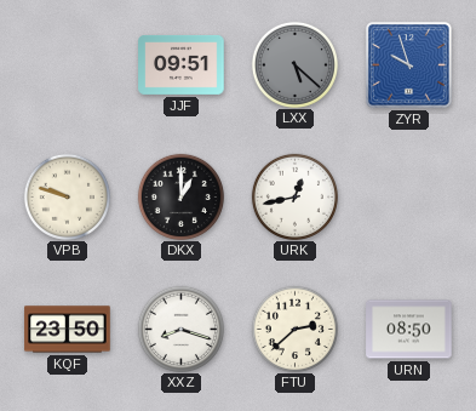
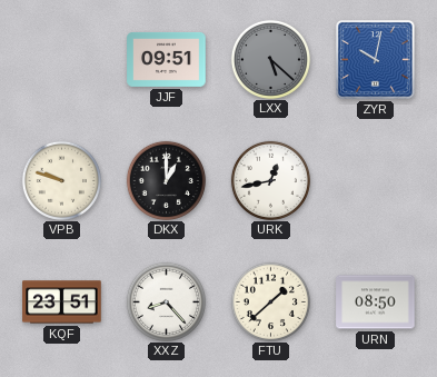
ZYR: 9:57 -> 10:02
KQF: 23:50 -> 23:51
XXZ: 8:18 -> 8:23
FTU: 2:38 -> 1:38
